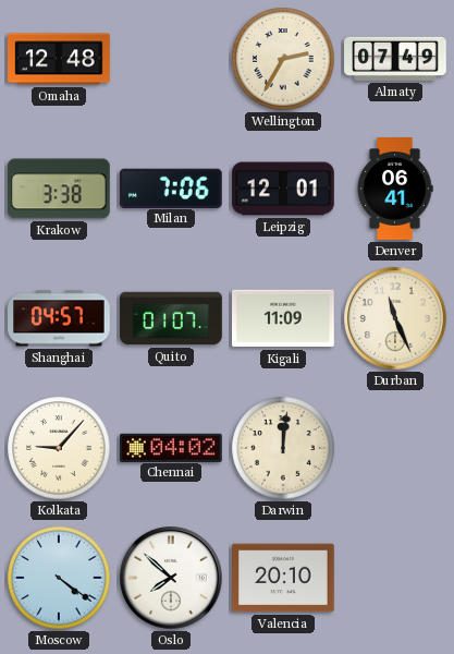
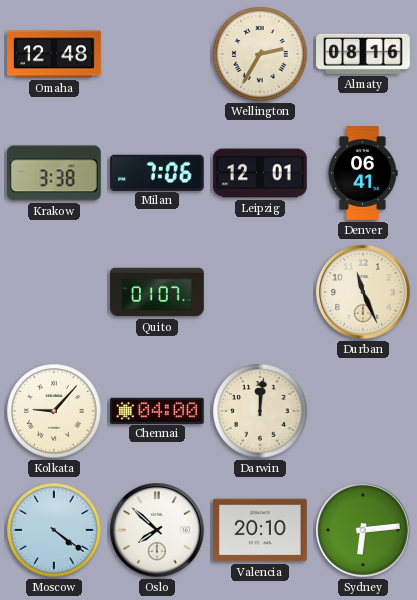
Almaty: 07:49 -> 08:16
Shanghai: 04:57 -> none
Kigali: 11:09 -> none
Chennai: 04:02 -> 04:00
Sydney: none -> 6:14
